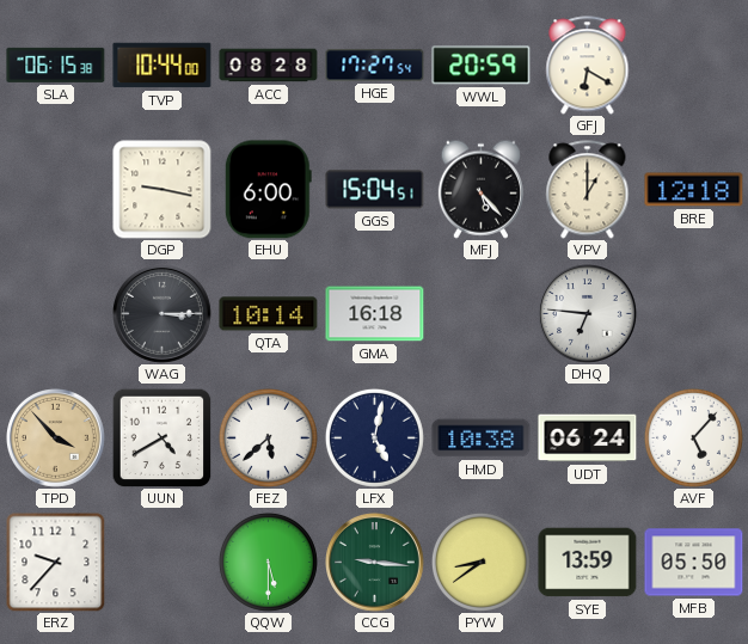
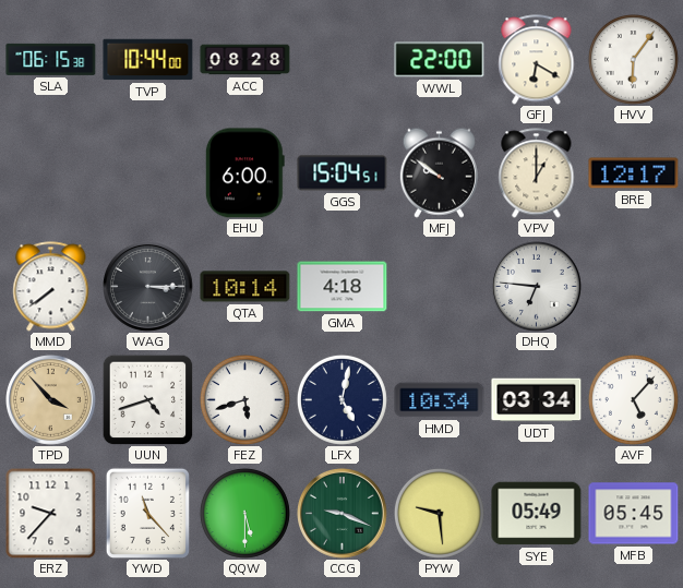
HGE: 17:27 -> none
WWL: 20:59 -> 22:00
HVV: none -> 6:06
DGP: 9:17 -> none
MFJ: 5:23 -> 9:51
BRE: 12:18 -> 12:17
MMD: none -> 7:39
GMA: 16:18 -> 4:18
UUN: 4:40 -> 4:42
FEZ: 5:38 -> 5:42
HMD: 10:38 -> 10:34
UDT: 06:24 -> 03:34
YWD: none -> 11:23
CCG: 9:16 -> 9:19
PYW: 8:39 -> 9:29
SYE: 13:59 -> 05:49
MFB: 05:50 -> 05:45
